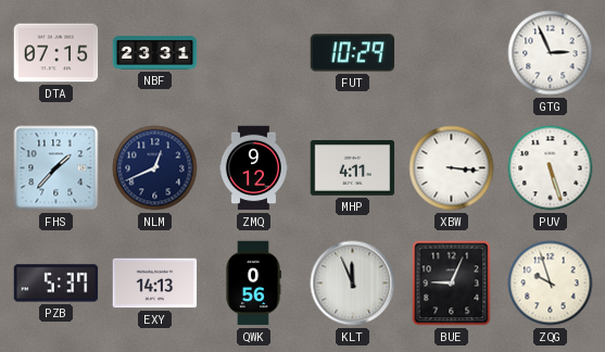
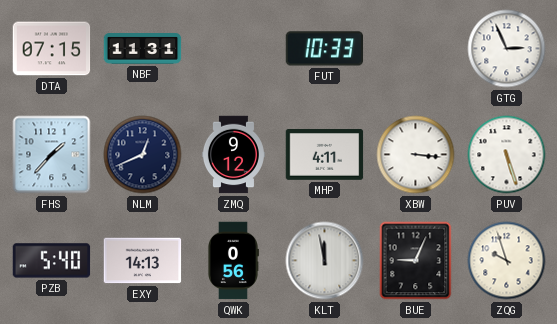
NBF: 23:31 -> 11:31
FUT: 10:29 -> 10:33
PZB: 5:37 -> 5:40
KLT: 11:56 -> 11:58
